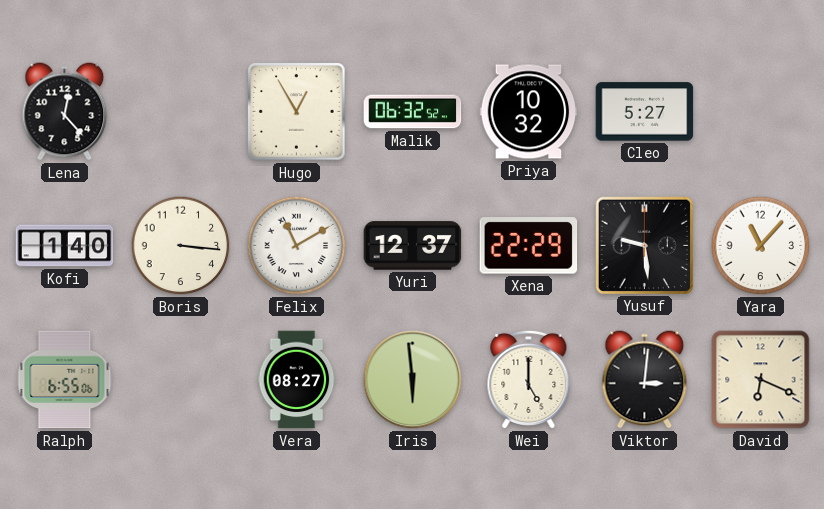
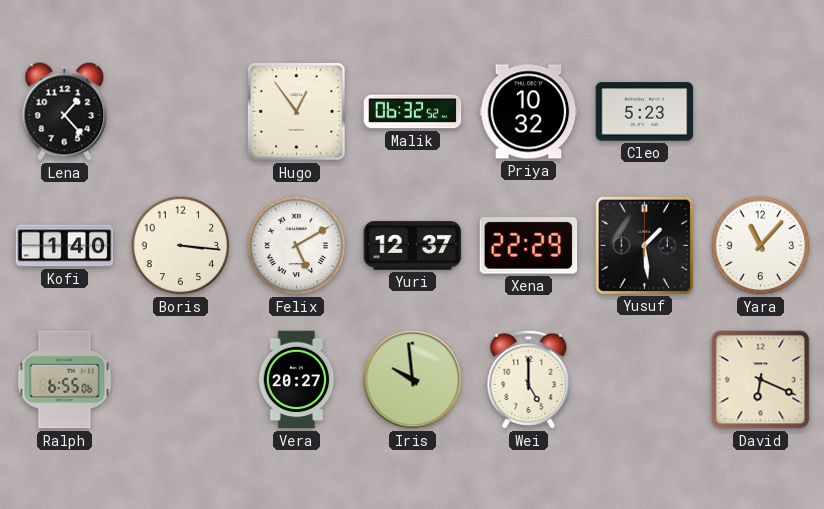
Lena: 12:23 -> 1:23
Hugo: 12:55 -> 12:54
Cleo: 5:27 -> 5:23
Felix: 11:10 -> 5:10
Yusuf: 9:29 -> 1:29
Vera: 08:27 -> 20:27
Iris: 5:59 -> 9:59
Viktor: 3:01 -> none
